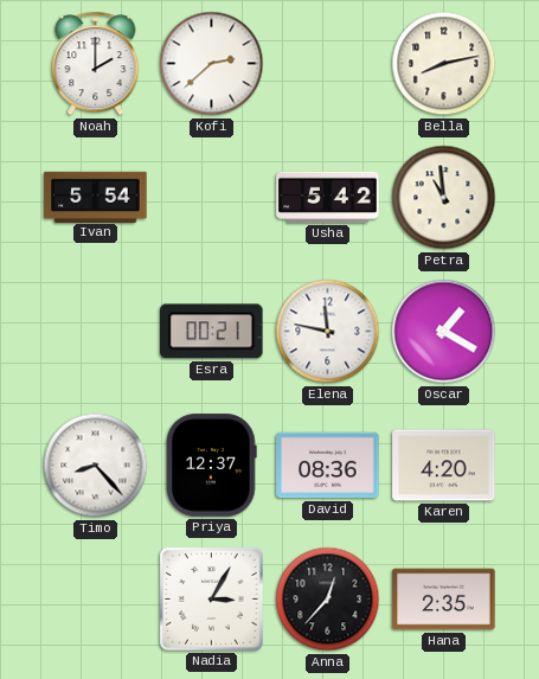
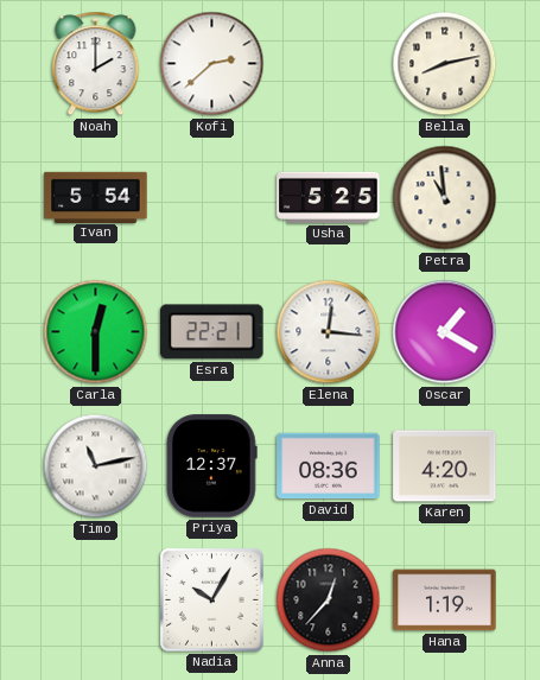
Usha: 5:42 -> 5:25
Carla: none -> 12:30
Esra: 00:21 -> 22:21
Elena: 11:47 -> 12:16
Timo: 8:23 -> 11:13
Nadia: 3:05 -> 10:05
Hana: 2:35 -> 1:19
